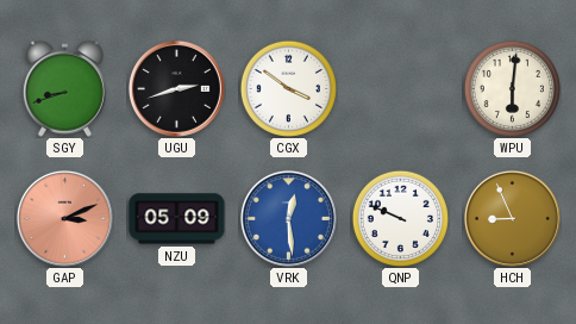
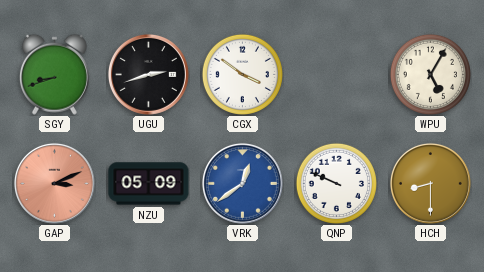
WPU: 6:01 -> 5:05
VRK: 12:29 -> 12:39
HCH: 8:56 -> 8:30
